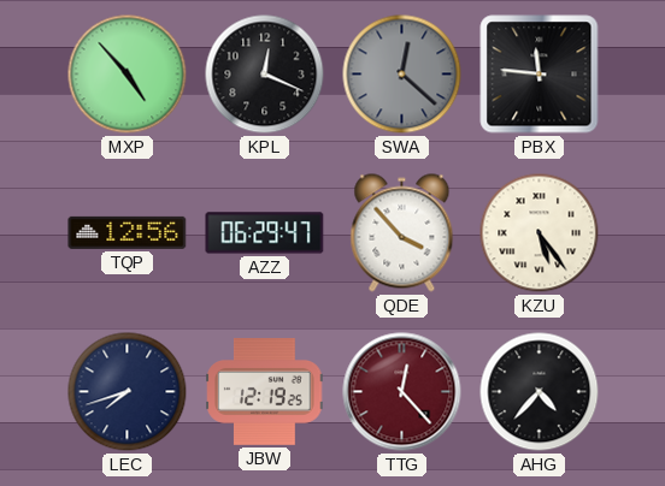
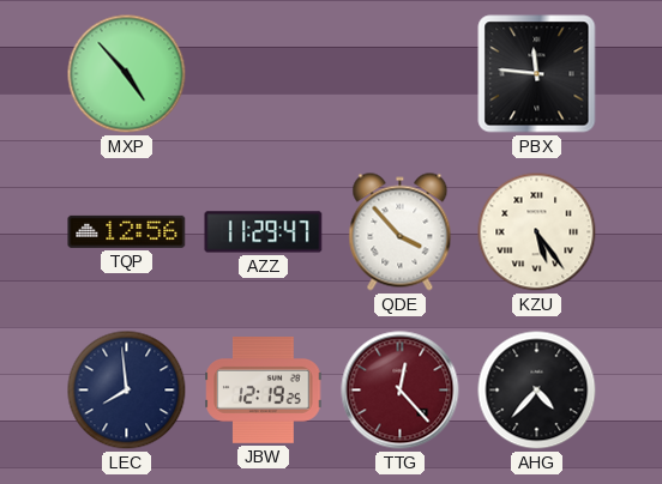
KPL: 12:19 -> none
SWA: 12:22 -> none
AZZ: 06:29 -> 11:29
LEC: 7:42 -> 7:59
